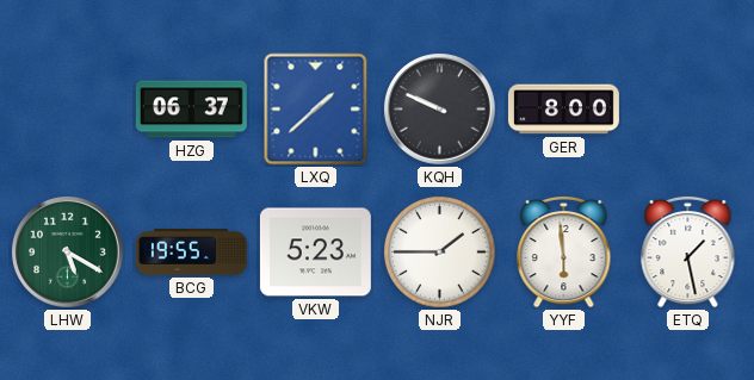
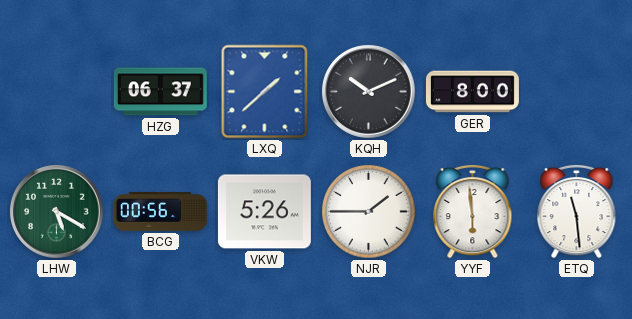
KQH: 9:49 -> 10:11
BCG: 19:55 -> 00:56
VKW: 5:23 -> 5:26
ETQ: 1:28 -> 11:29
